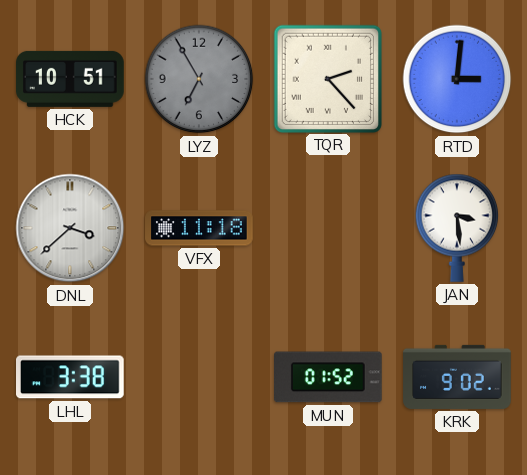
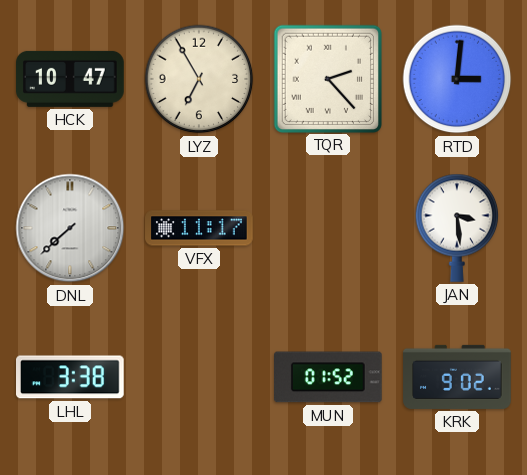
HCK: 10:51 -> 10:47
LYZ dial: grey -> cream
DNL: 3:38 -> 7:38
VFX: 11:18 -> 11:17
